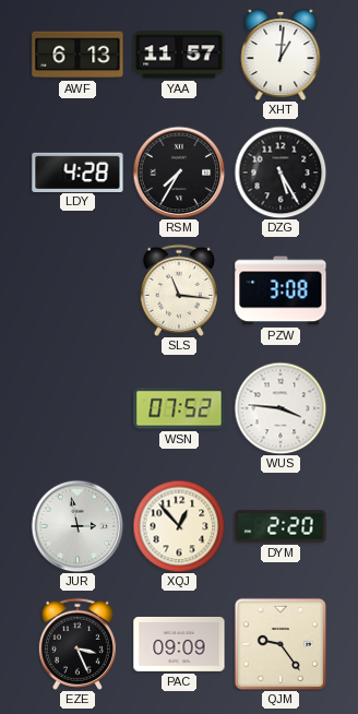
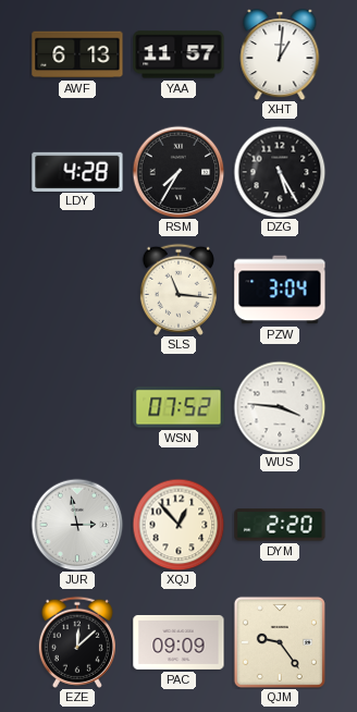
PZW: 3:08 -> 3:04
EZE: 3:26 -> 12:08
